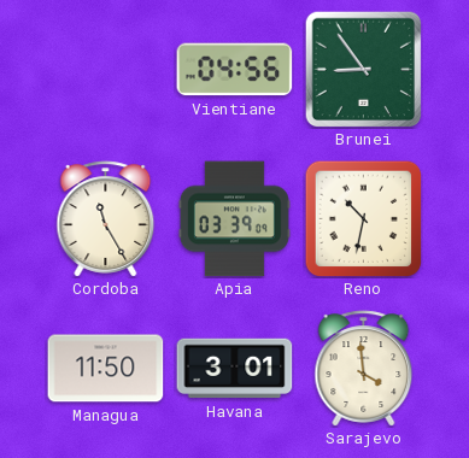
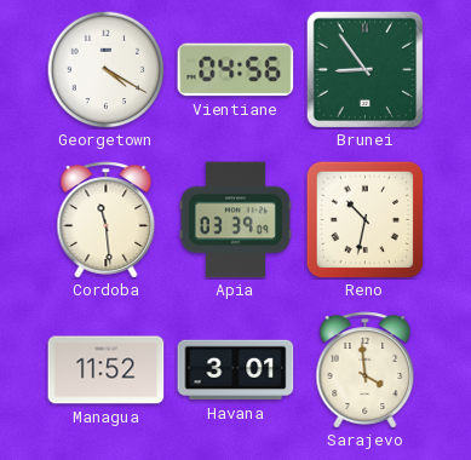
Georgetown: none -> 4:20
Cordoba: 11:25 -> 11:29
Managua: 11:50 -> 11:52
